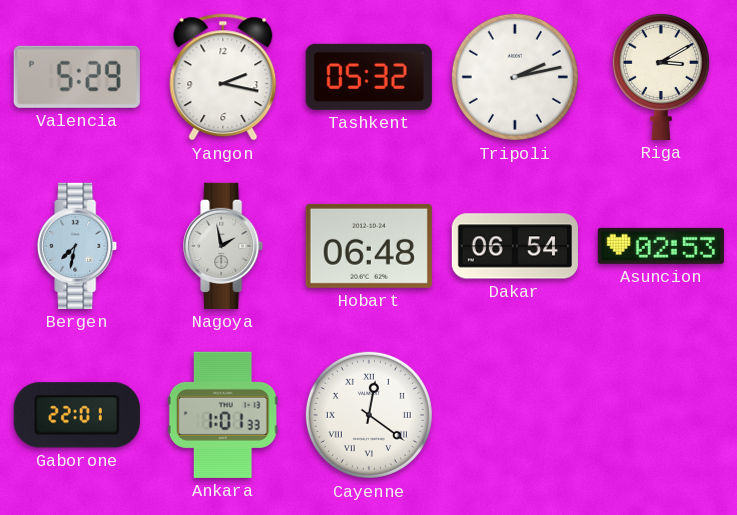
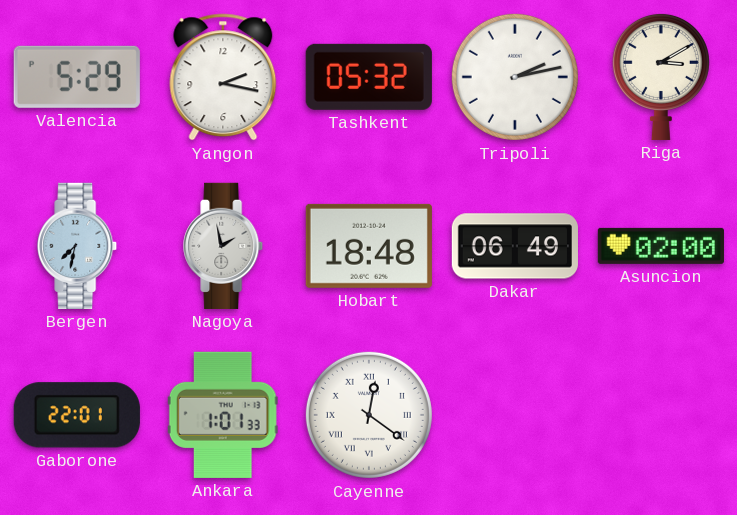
Hobart: 06:48 -> 18:48
Dakar: 06:54 -> 06:49
Asuncion: 02:53 -> 02:00
